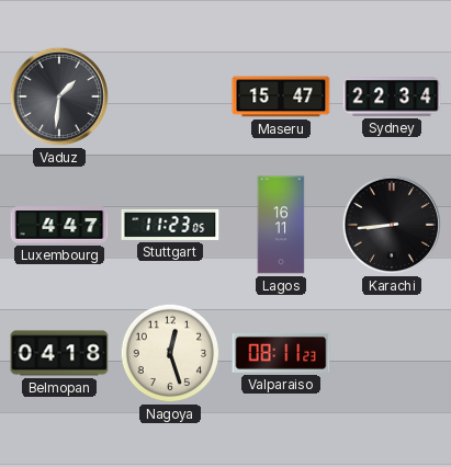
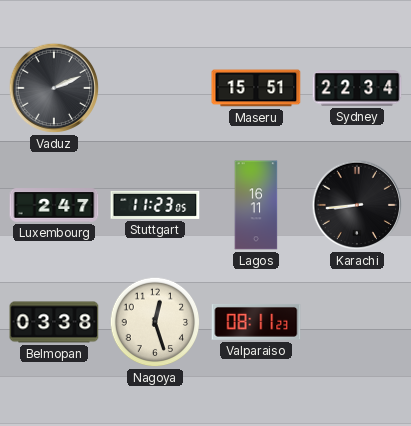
Vaduz: 1:31 -> 2:11
Maseru: 15:47 -> 15:51
Luxembourg: 4:47 -> 2:47
Belmopan: 04:18 -> 03:38
